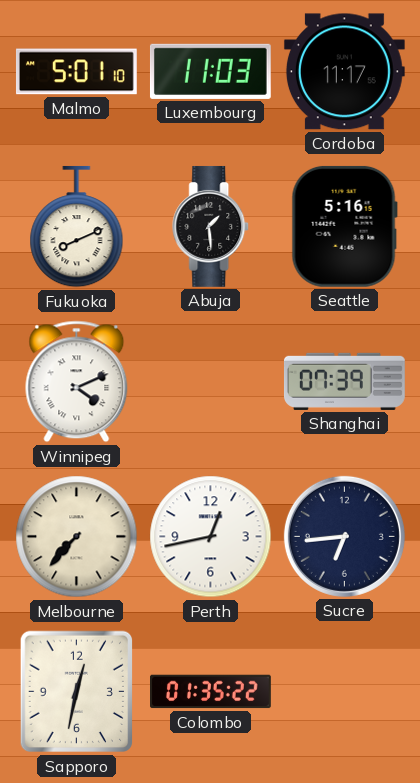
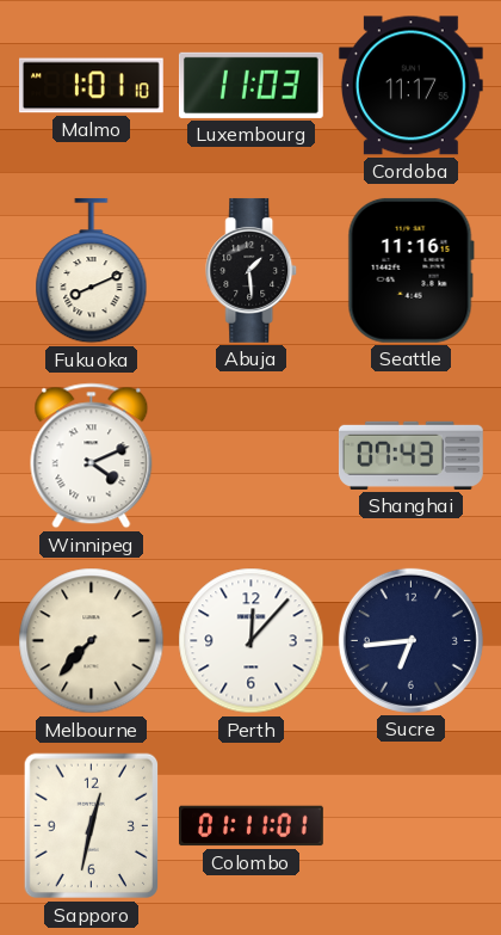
Malmo: 5:01 -> 1:01
Seattle: 5:16 -> 11:16
Shanghai: 07:39 -> 07:43
Perth: 12:43 -> 12:07
Colombo: 01:35 -> 01:11
